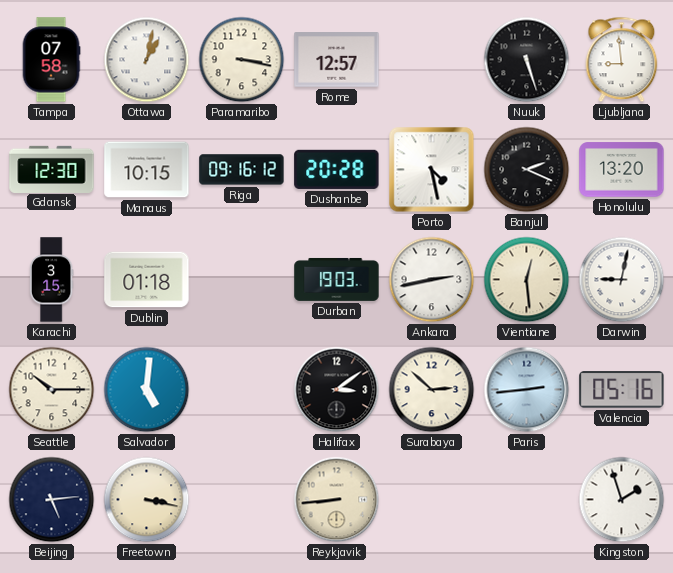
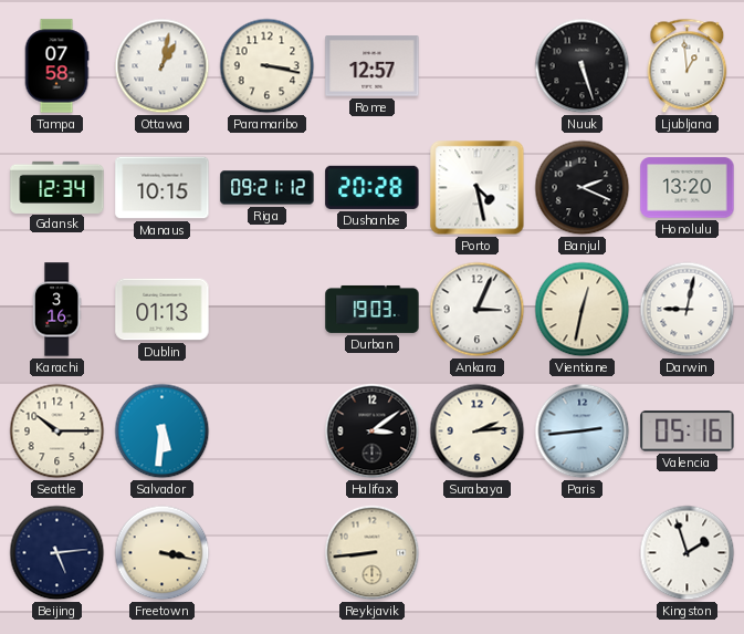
Ljubljana: 8:59 -> 12:59
Gdansk: 12:30 -> 12:34
Riga: 09:16 -> 09:21
Karachi: 3:15 -> 3:16
Dublin: 01:18 -> 01:13
Ankara: 2:43 -> 3:04
Vientiane: 12:29 -> 12:32
Salvador: 5:01 -> 5:31
Surabaya: 2:52 -> 2:14
